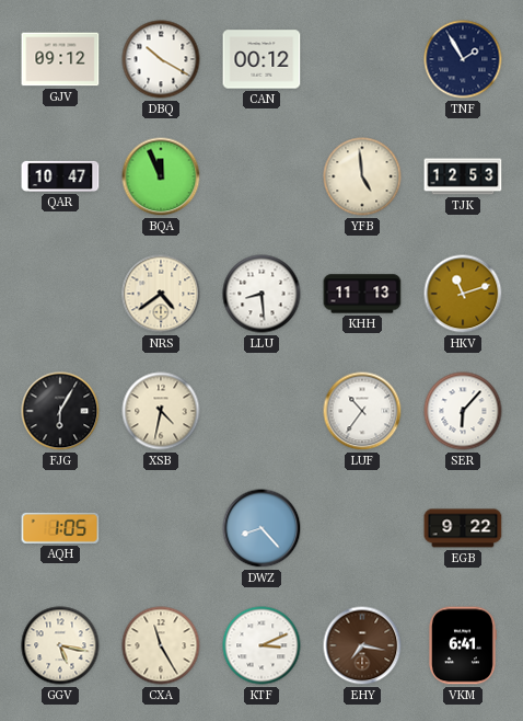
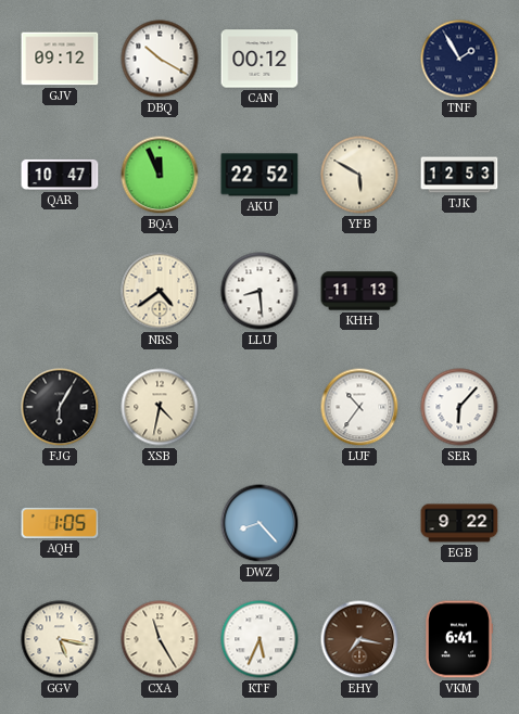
AKU: none -> 22:52
YFB: 4:59 -> 5:50
HKV: 11:12 -> none
KTF: 3:11 -> 5:34
